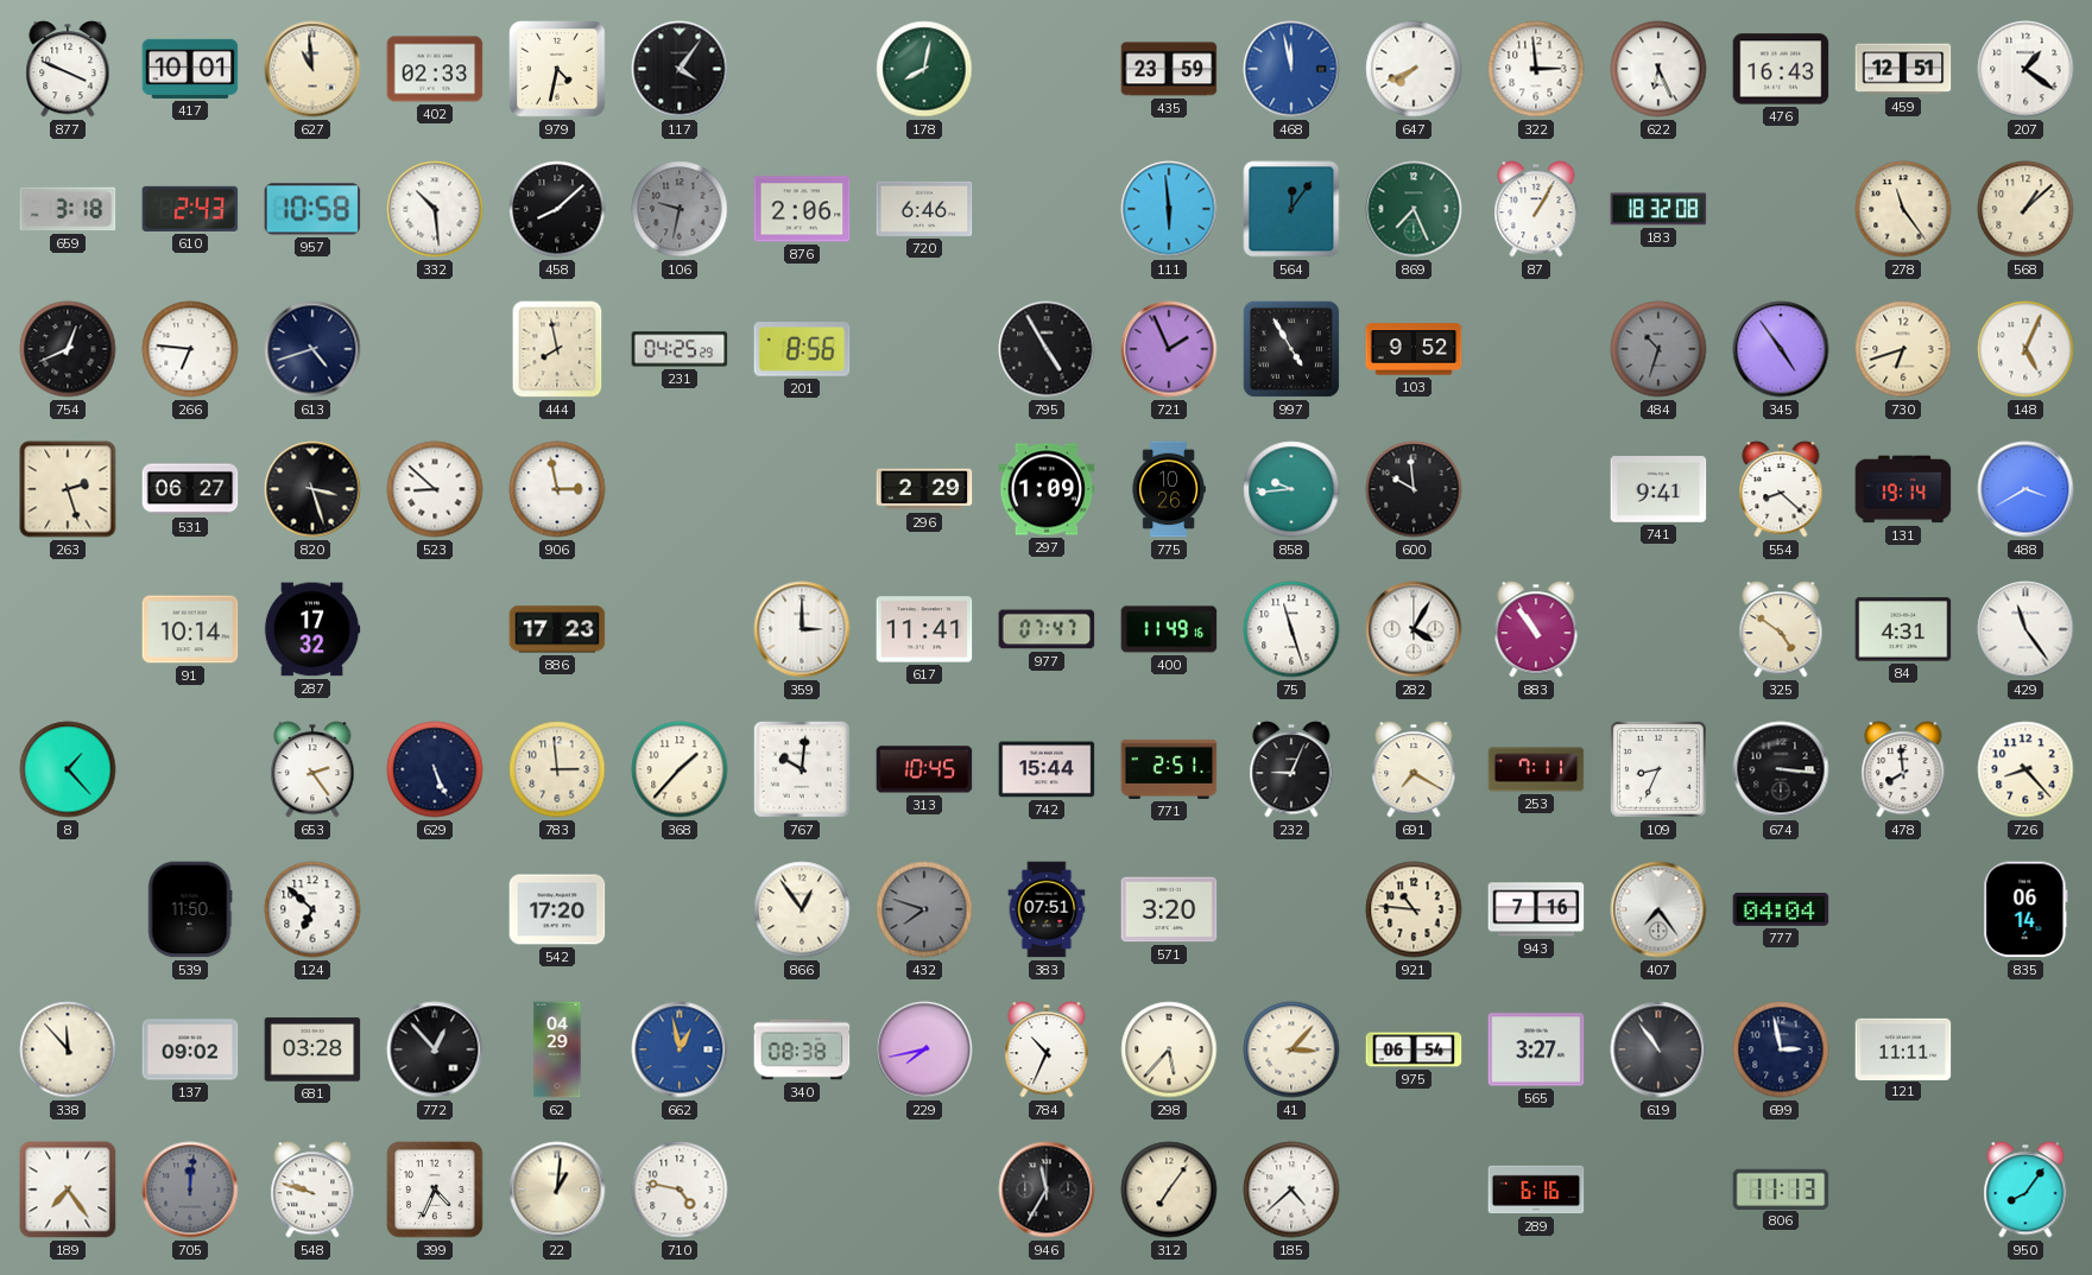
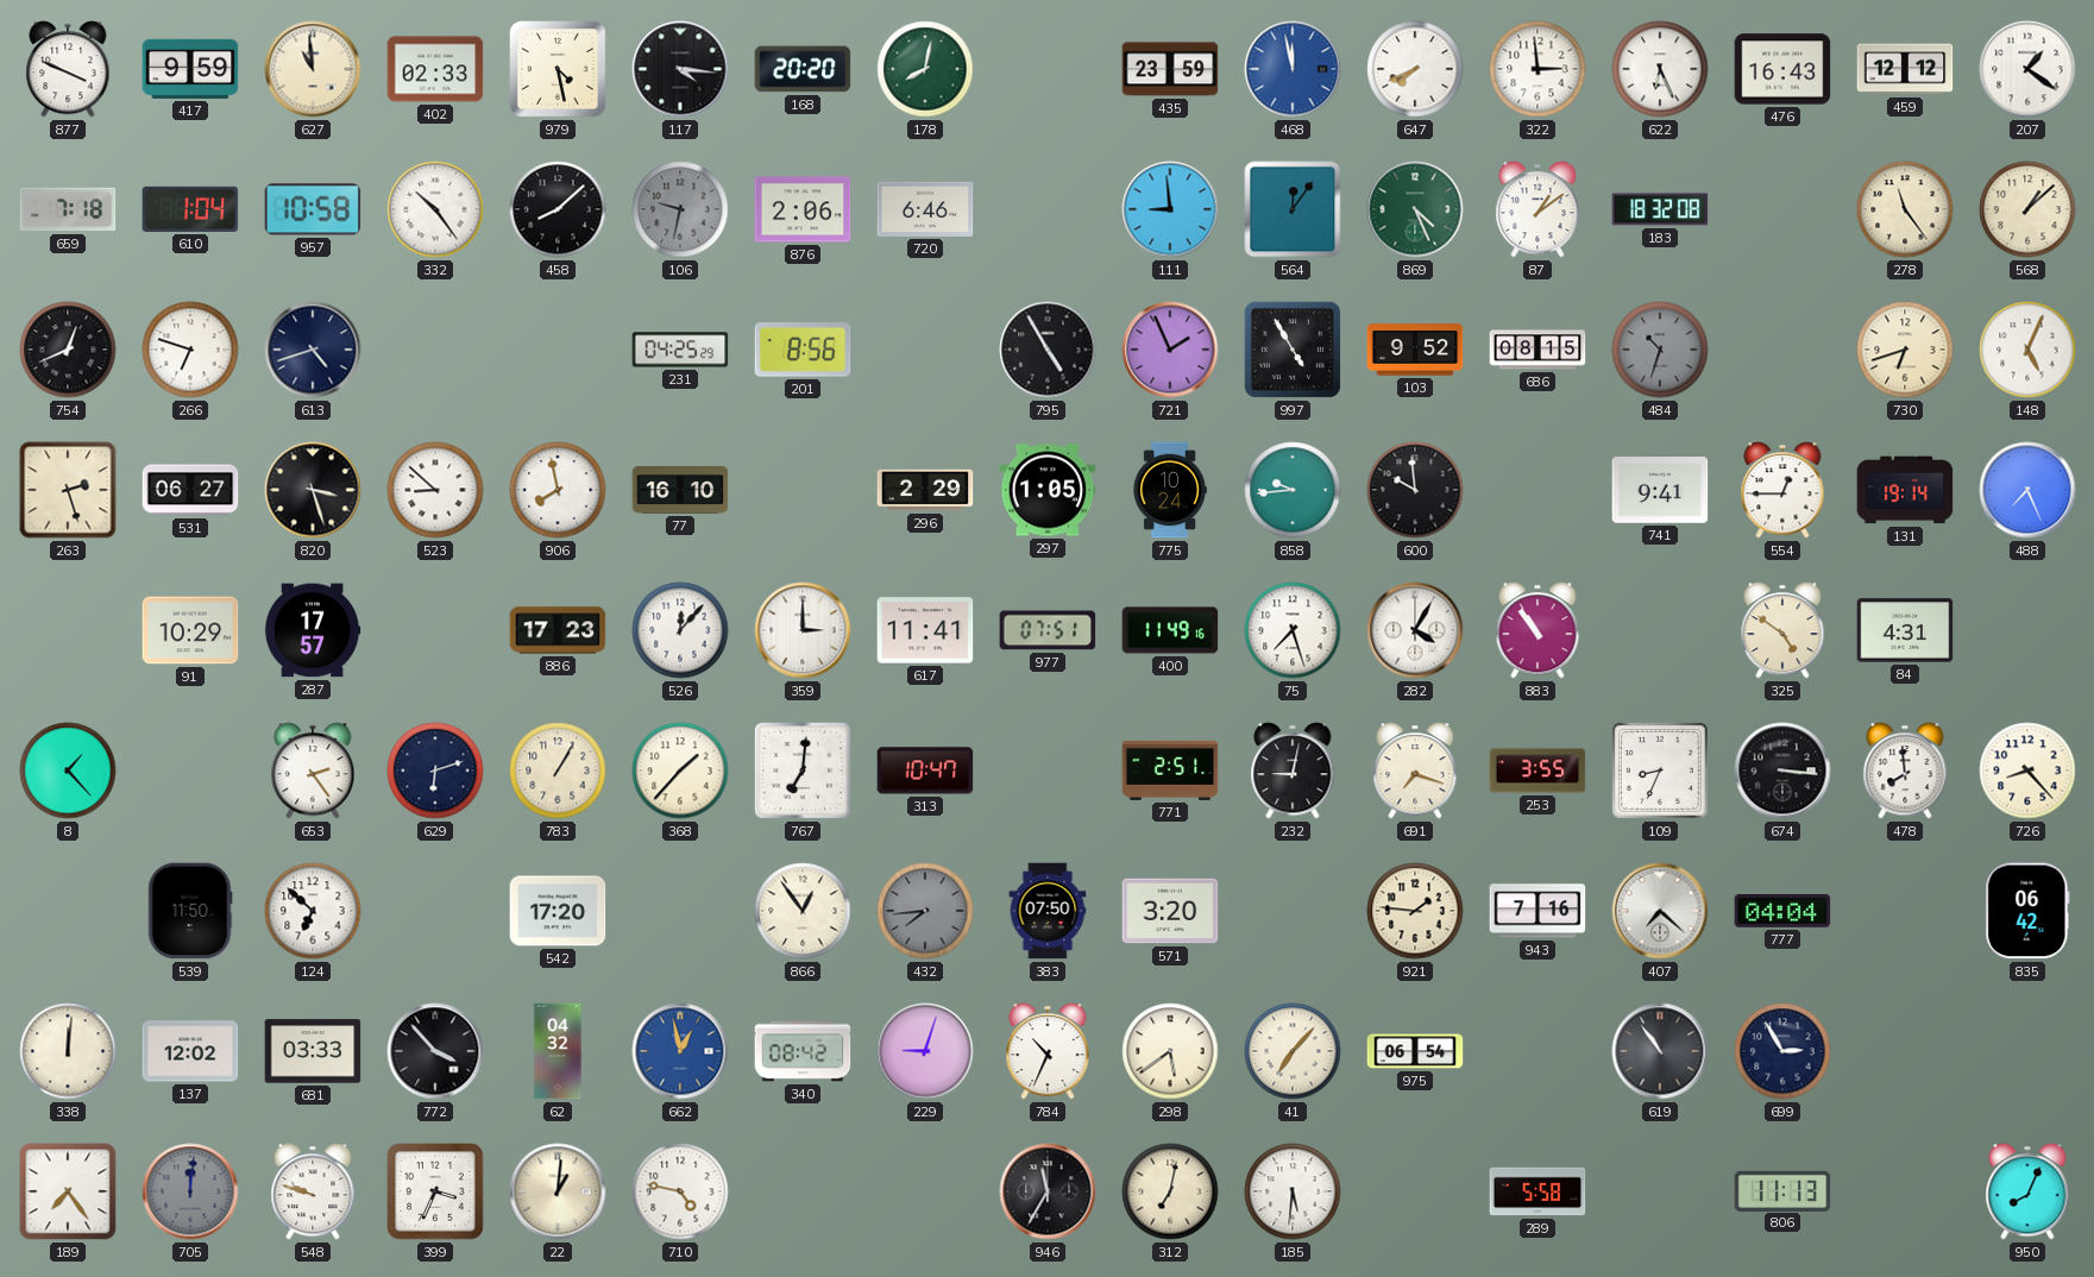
417: 10:01 -> 9:59
979: 4:32 -> 4:28
117: 4:06 -> 4:16
168: none -> 20:20
459: 12:51 -> 12:12
659: 3:18 -> 7:18
610: 2:43 -> 1:04
332: 10:29 -> 10:24
111: 5:59 -> 8:59
869: 7:26 -> 4:26
87: 1:05 -> 1:09
266: 6:46 -> 6:48
444: 7:58 -> none
686: none -> 08:15
345: 4:54 -> none
906: 2:58 -> 7:58
77: none -> 16:10
297: 1:09 -> 1:05
775: 10:26 -> 10:24
554: 8:22 -> 12:45
488: 3:40 -> 7:26
91: 10:14 -> 10:29
287: 17:32 -> 17:57
526: none -> 12:07
977: 07:47 -> 07:51
75: 11:27 -> 7:27
429: 11:24 -> none
629: 5:26 -> 6:12
783: 2:59 -> 1:05
767: 10:01 -> 7:01
313: 10:45 -> 10:47
742: 15:44 -> none
232: 9:04 -> 9:02
691: 7:20 -> 7:18
253: 7:11 -> 3:55
432: 7:48 -> 7:44
383: 07:51 -> 07:50
921: 10:46 -> 1:46
407: 7:24 -> 7:22
835: 06:14 -> 06:42
338: 11:53 -> 12:01
137: 09:02 -> 12:02
681: 03:28 -> 03:33
772: 12:53 -> 3:53
62: 04:29 -> 04:32
340: 08:38 -> 08:42
229: 7:43 -> 9:03
298: 5:37 -> 5:39
41: 3:07 -> 7:07
565: 3:27 -> none
699: 2:58 -> 2:55
121: 11:11 -> none
399: 4:34 -> 3:34
312: 7:06 -> 7:02
185: 4:38 -> 5:31
289: 6:16 -> 5:58
950: 8:06 -> 8:04
